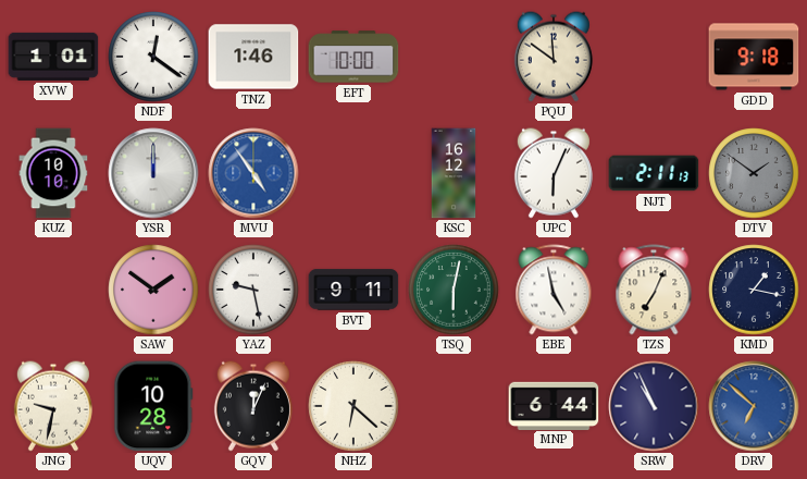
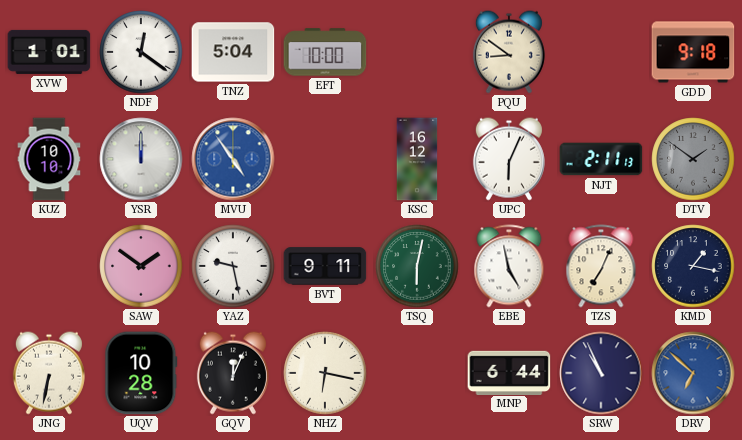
TNZ: 1:46 -> 5:04
PQU: 11:51 -> 8:51
JNG: 9:32 -> 6:32
NHZ: 6:22 -> 6:17
